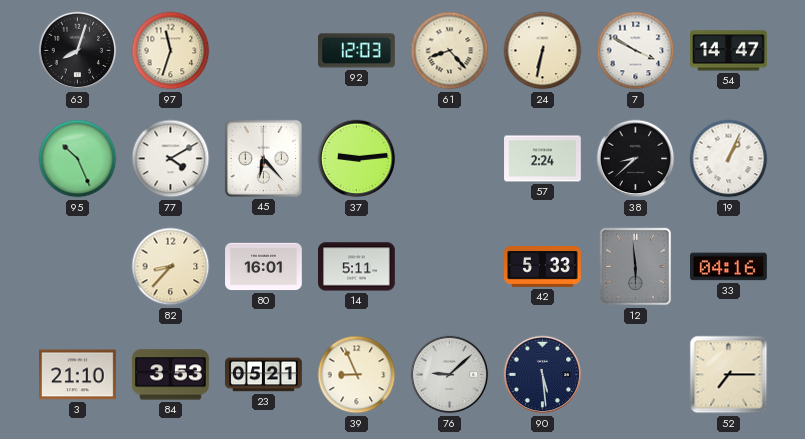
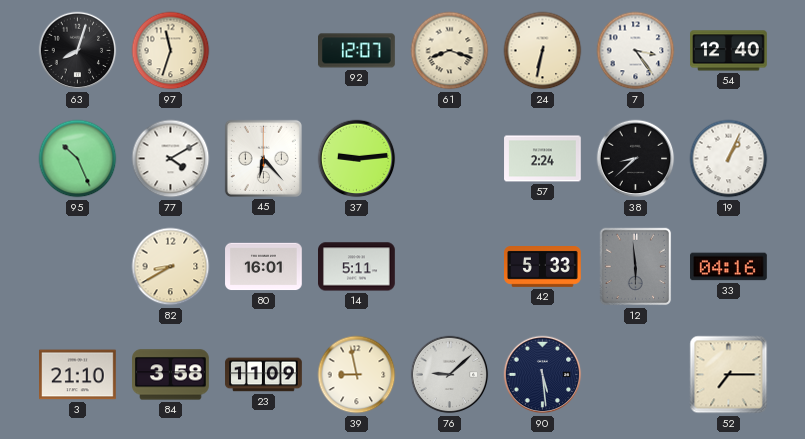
92: 12:03 -> 12:07
61: 8:23 -> 8:18
7: 3:50 -> 3:24
54: 14:47 -> 12:40
82: 8:37 -> 8:40
84: 3:53 -> 3:58
23: 05:21 -> 11:09
39: 8:56 -> 8:58
